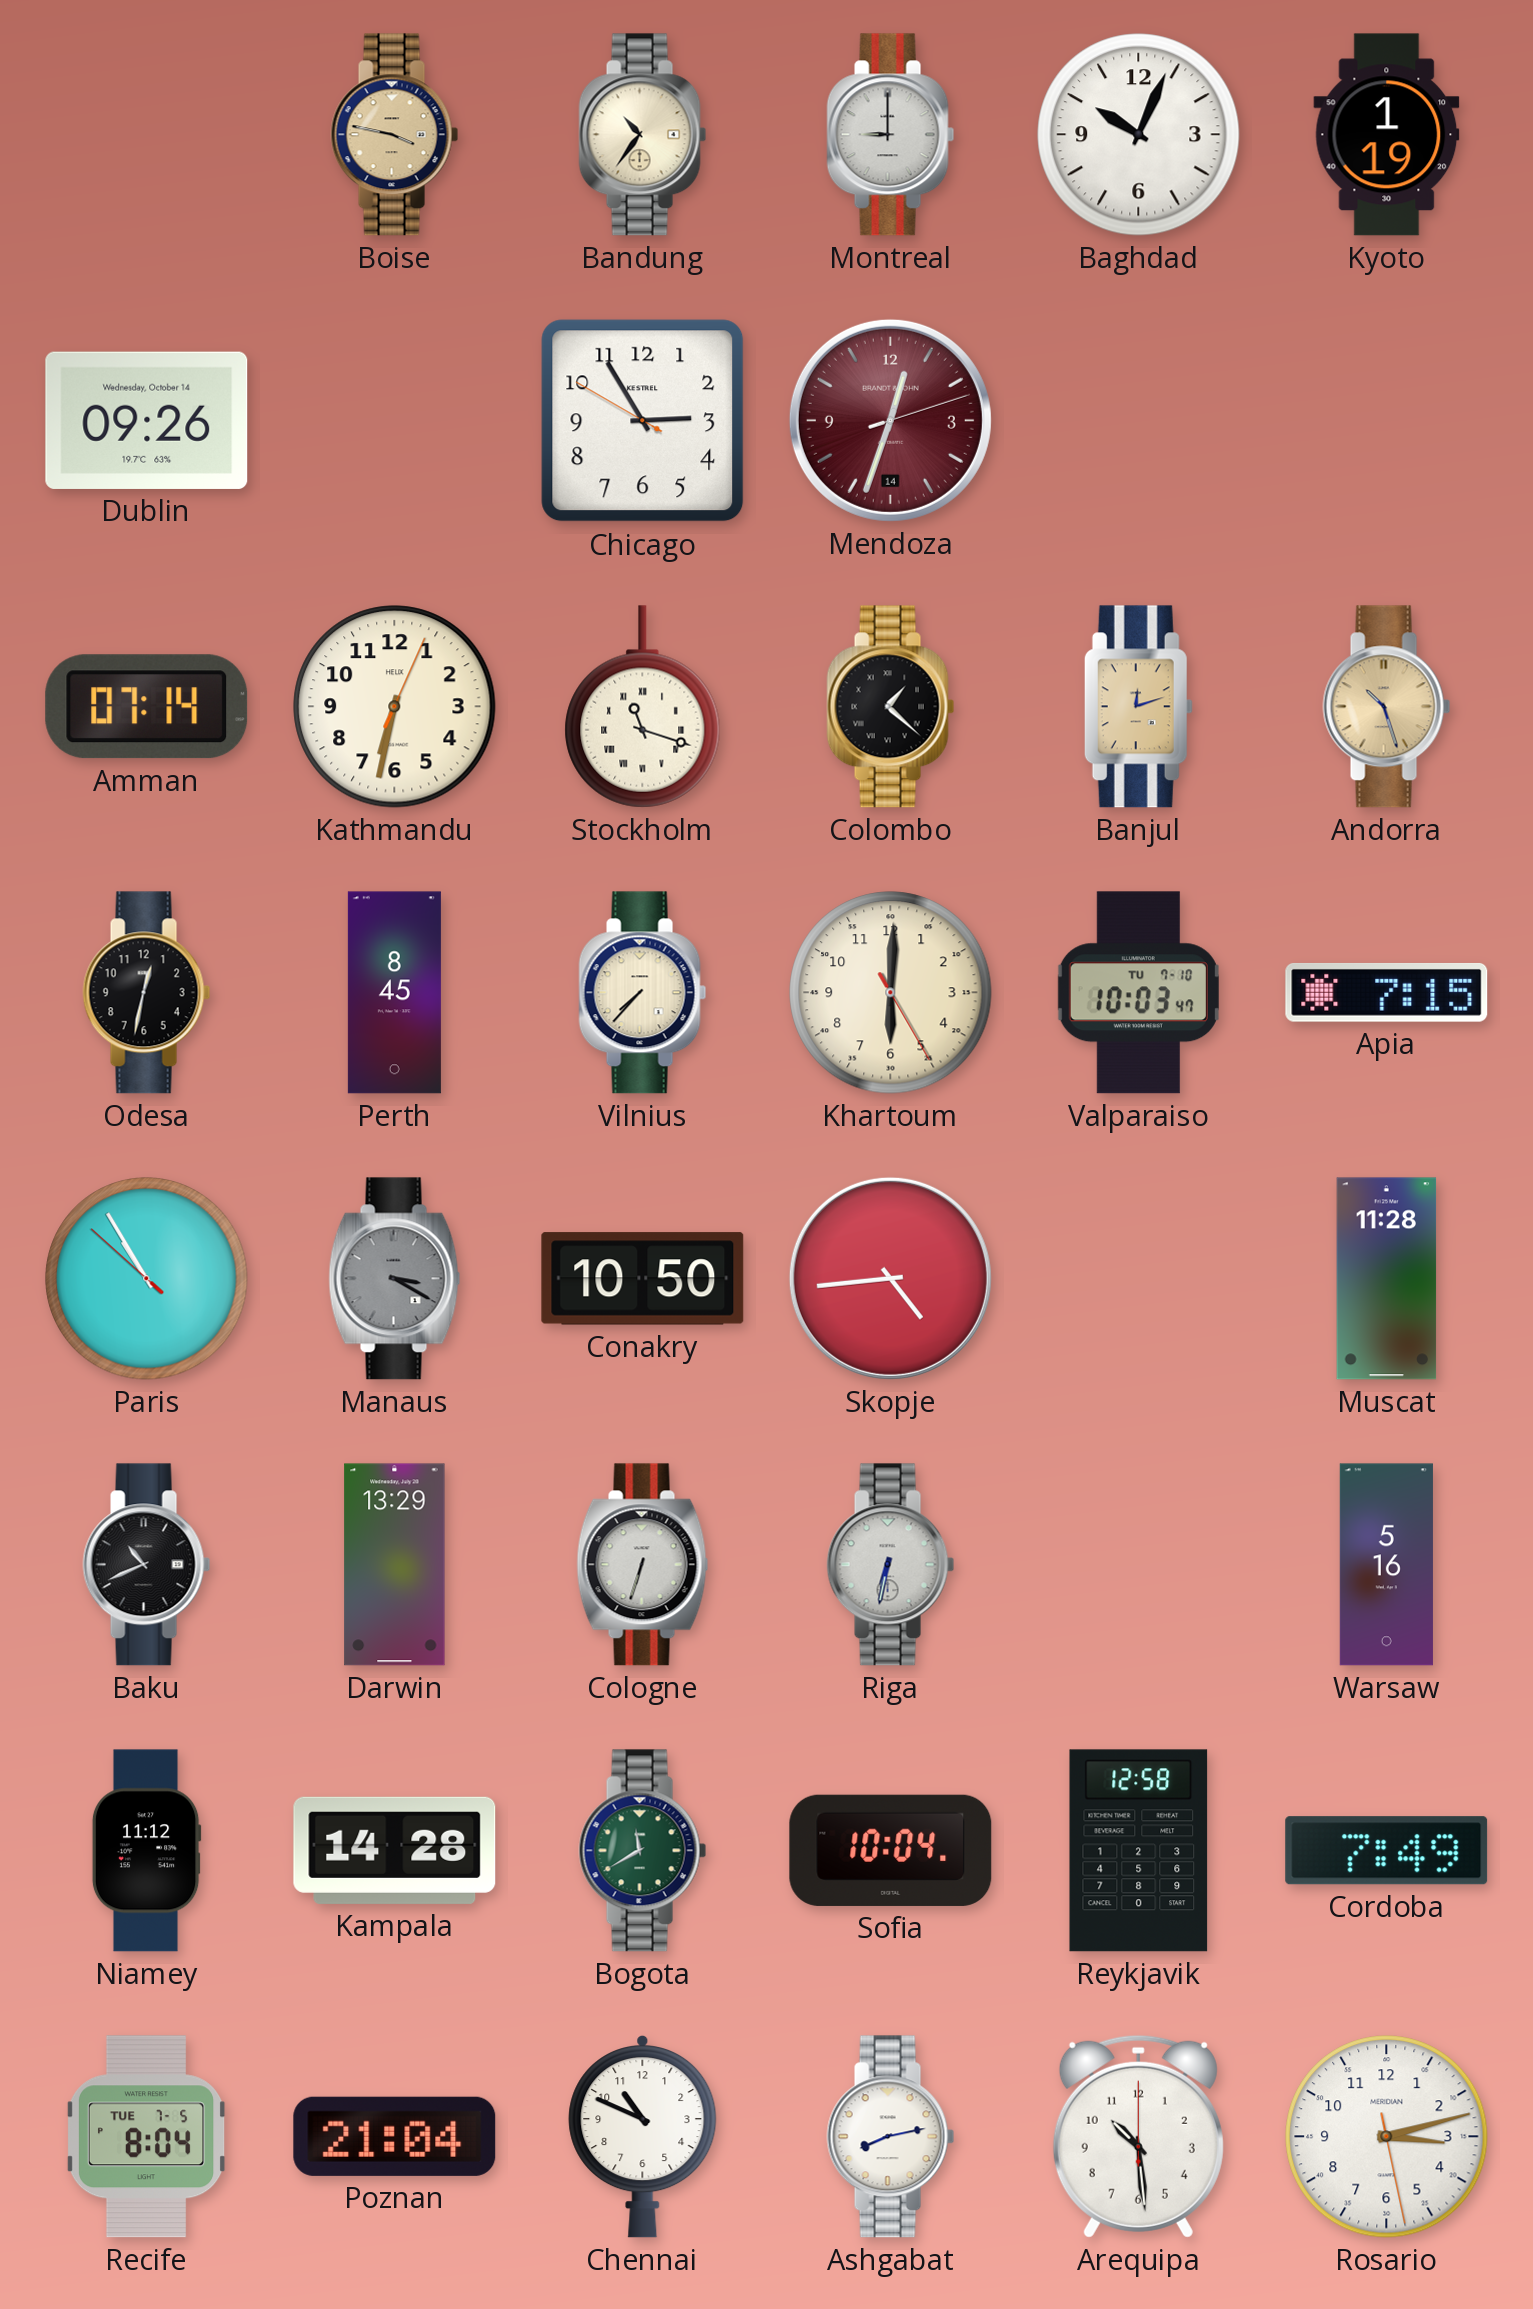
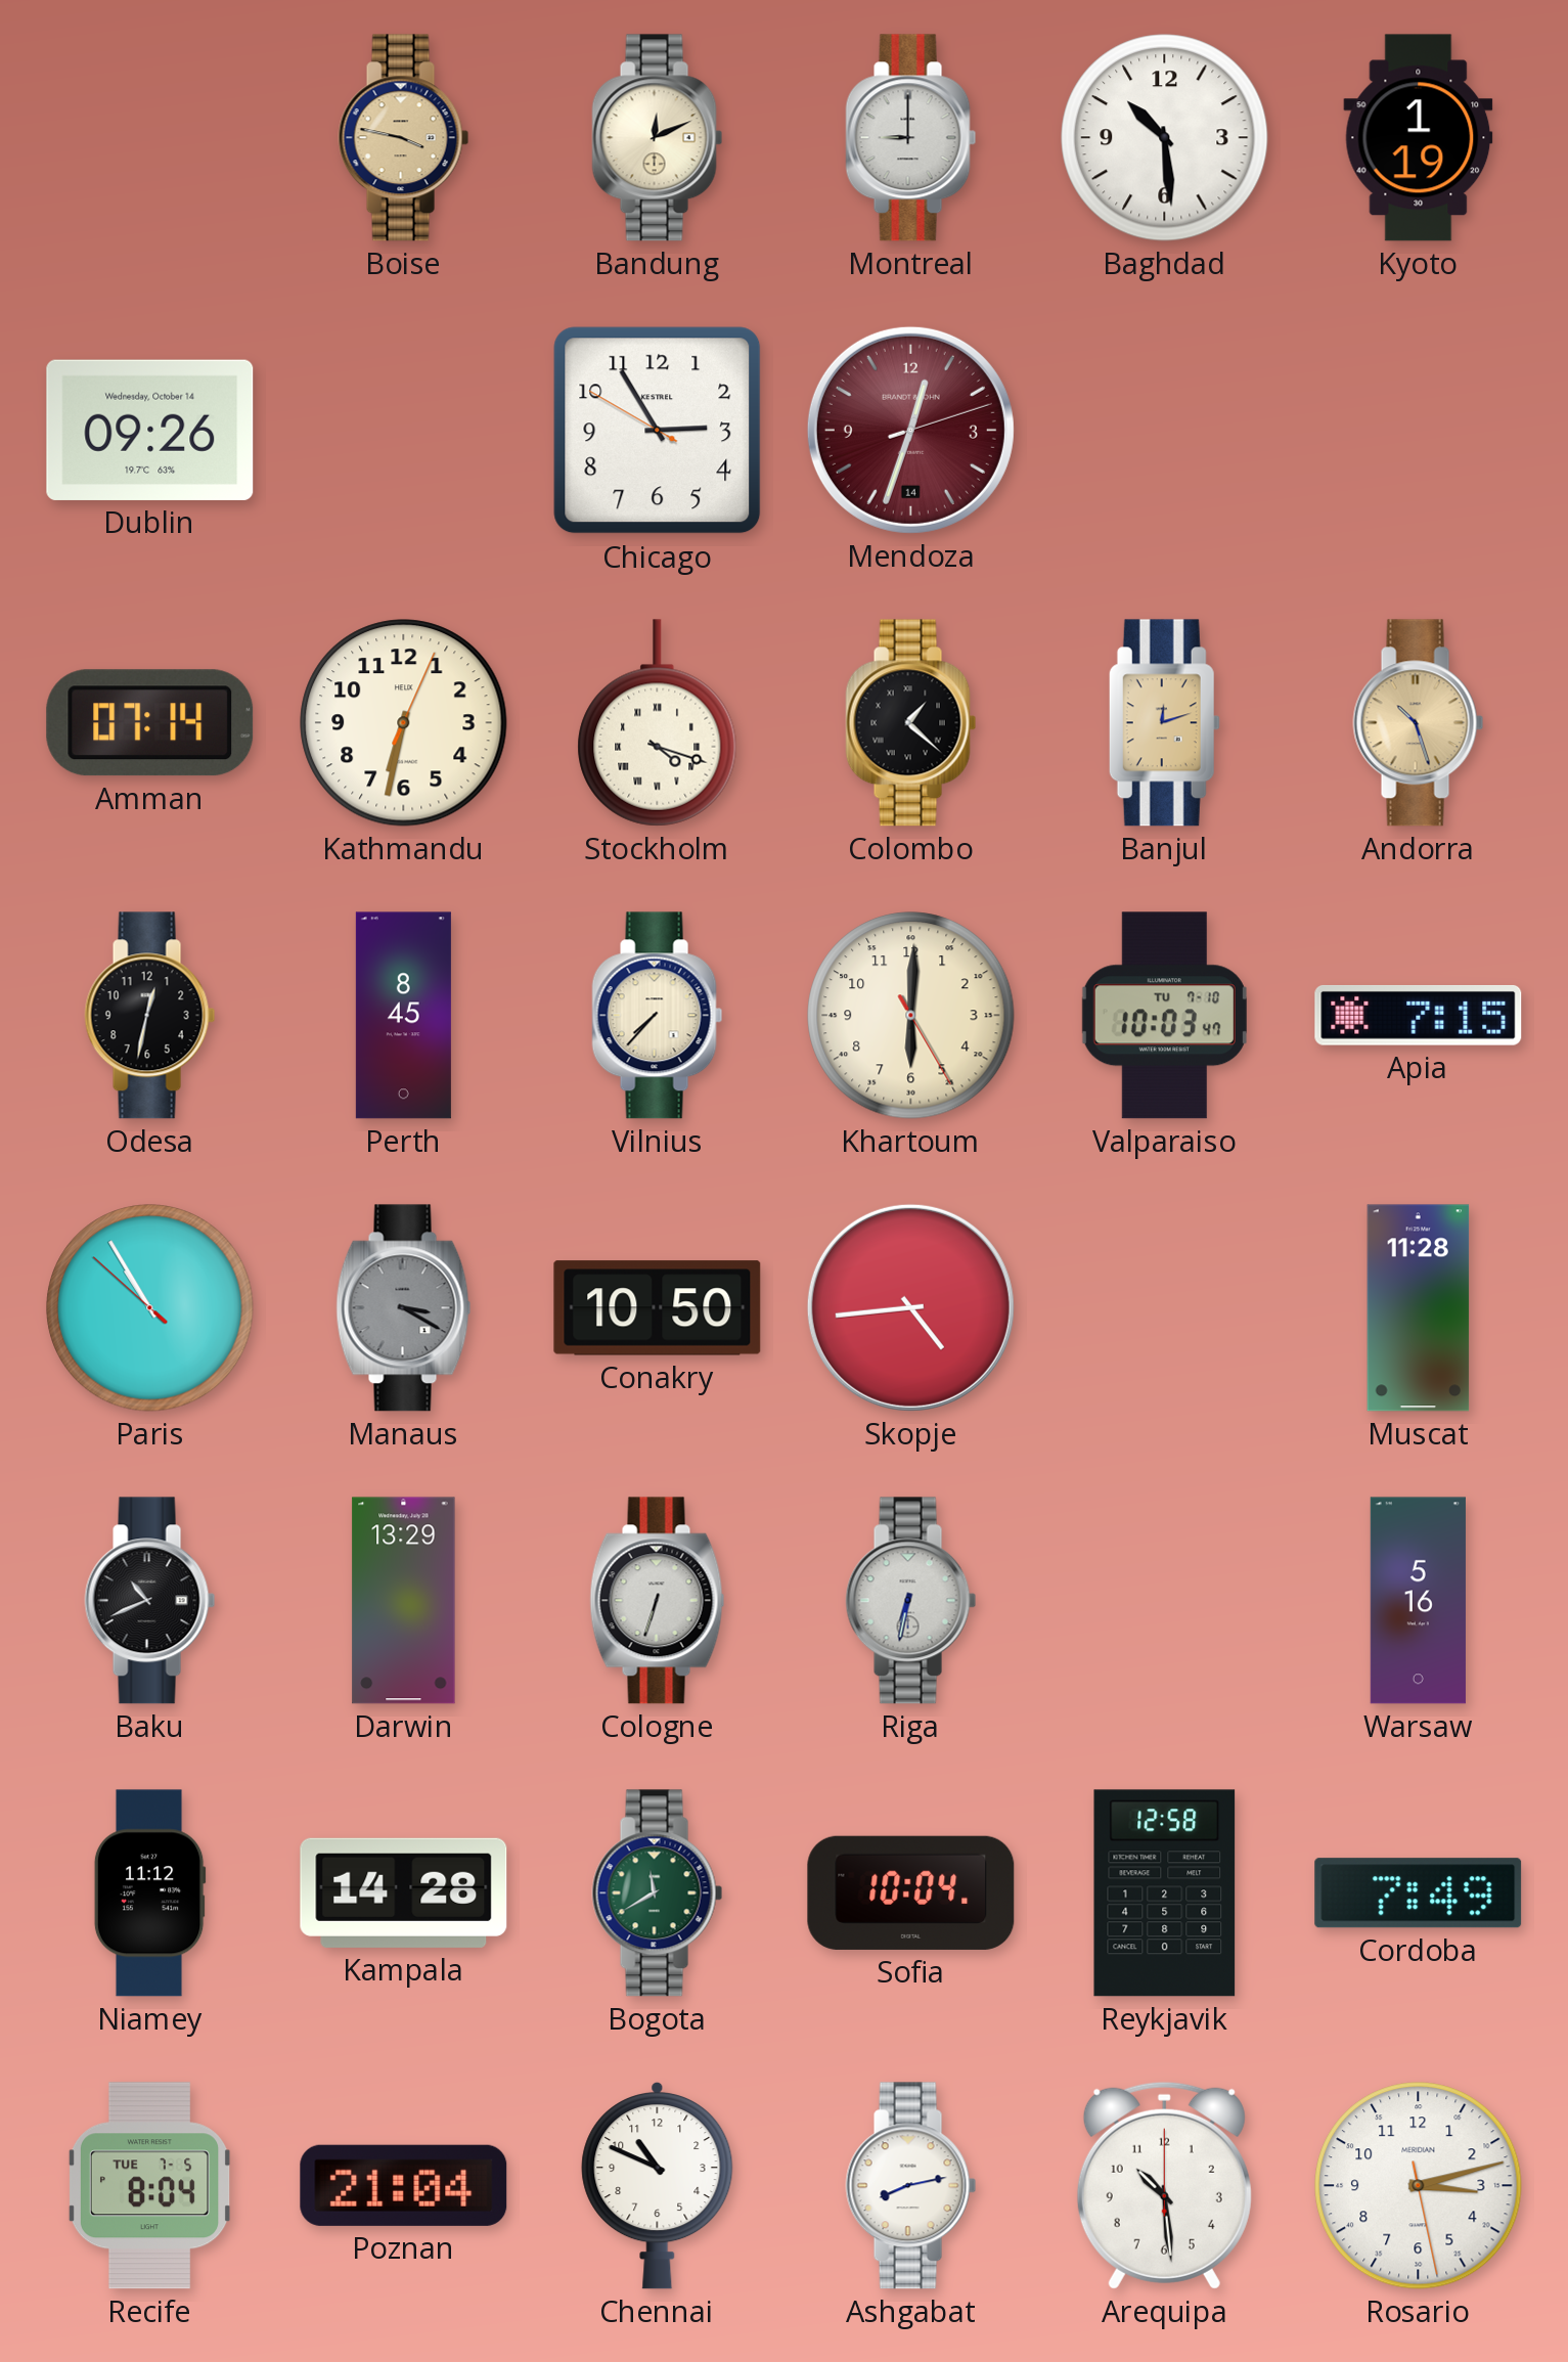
Bandung: 10:36 -> 12:11
Baghdad: 10:04 -> 10:29
Stockholm: 11:18 -> 4:18
